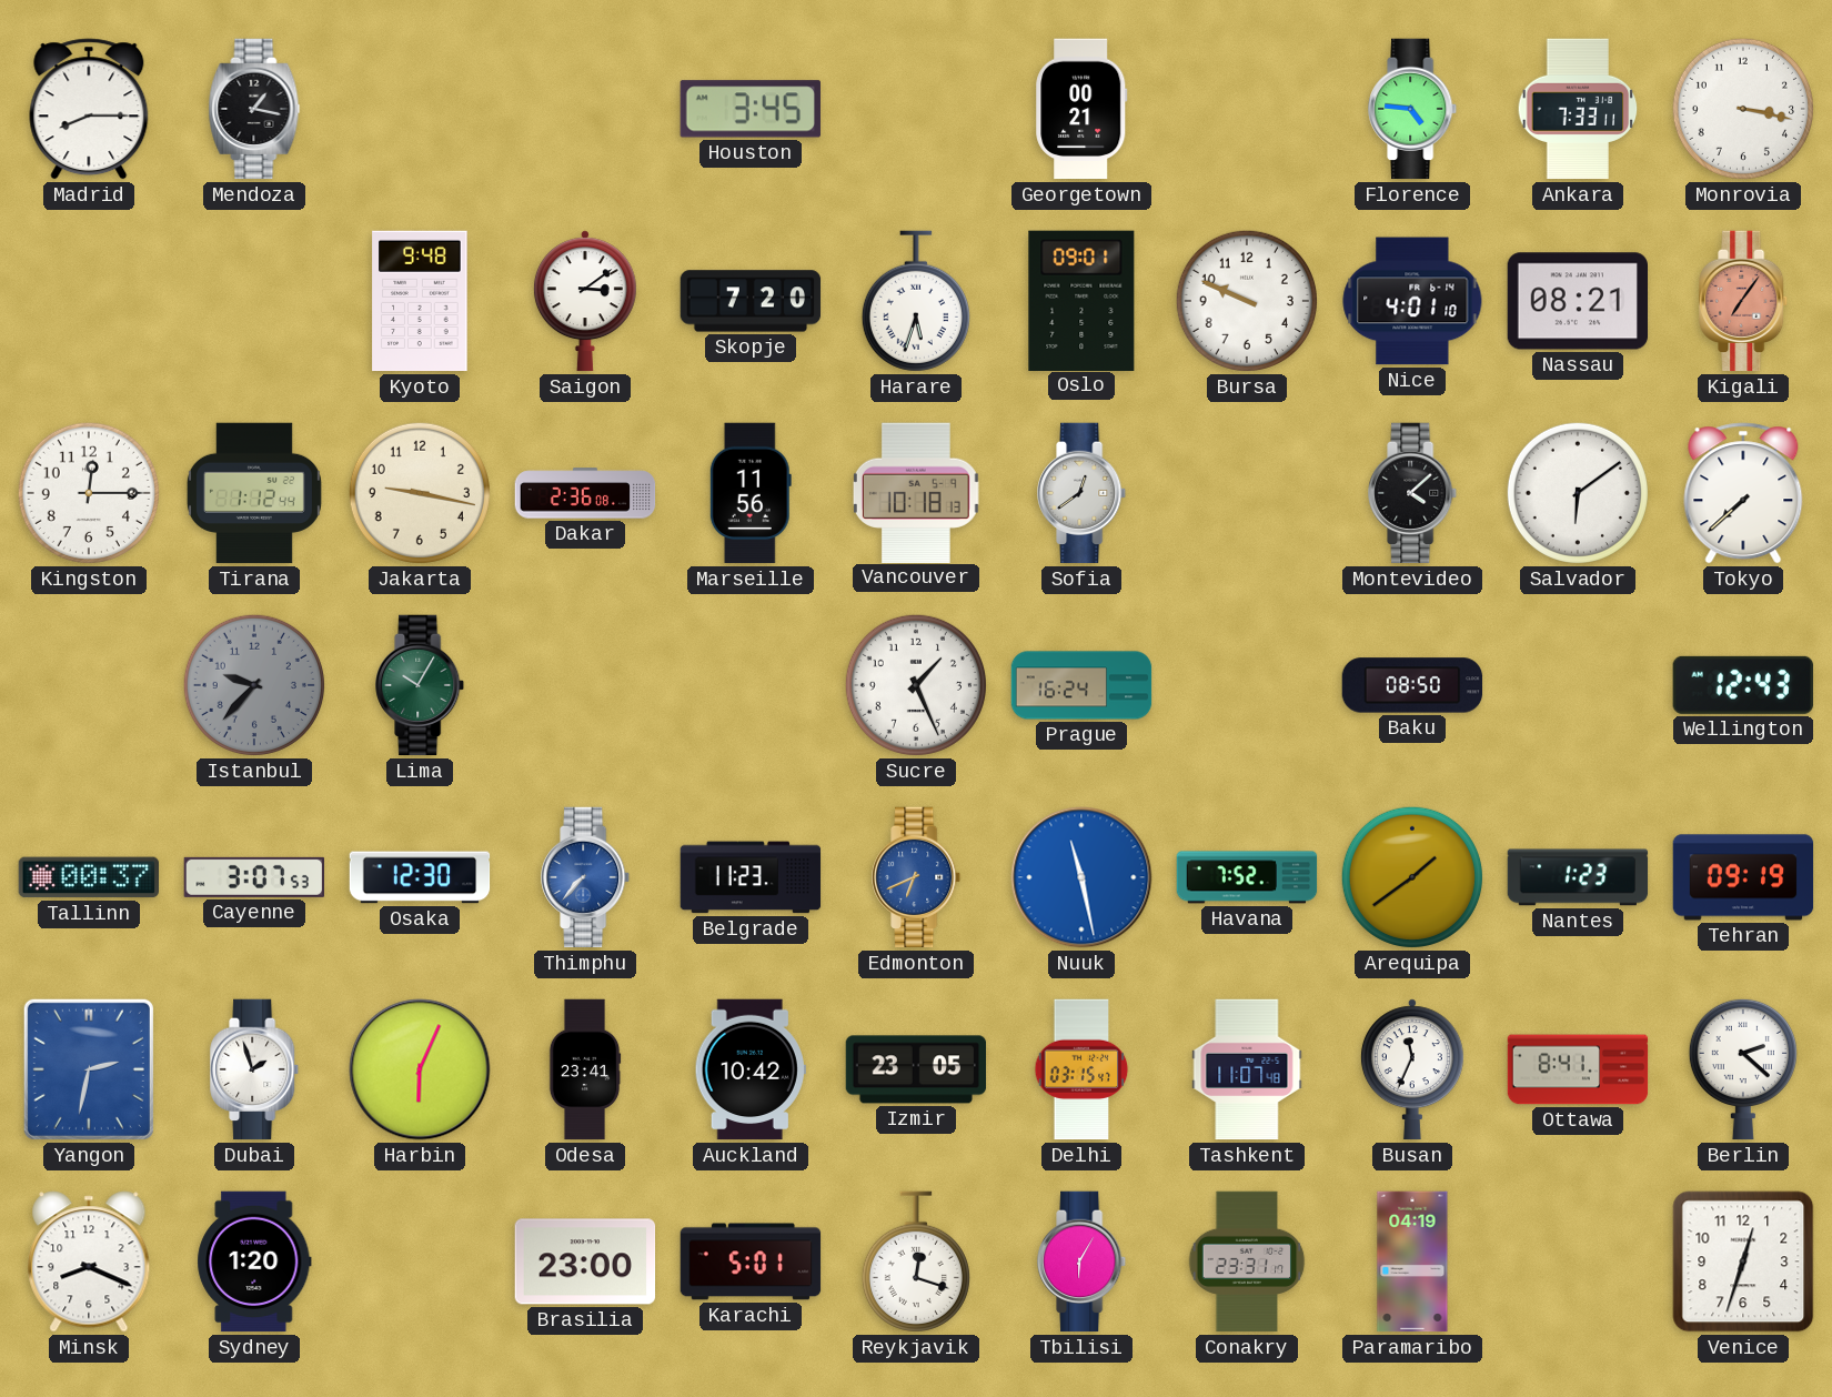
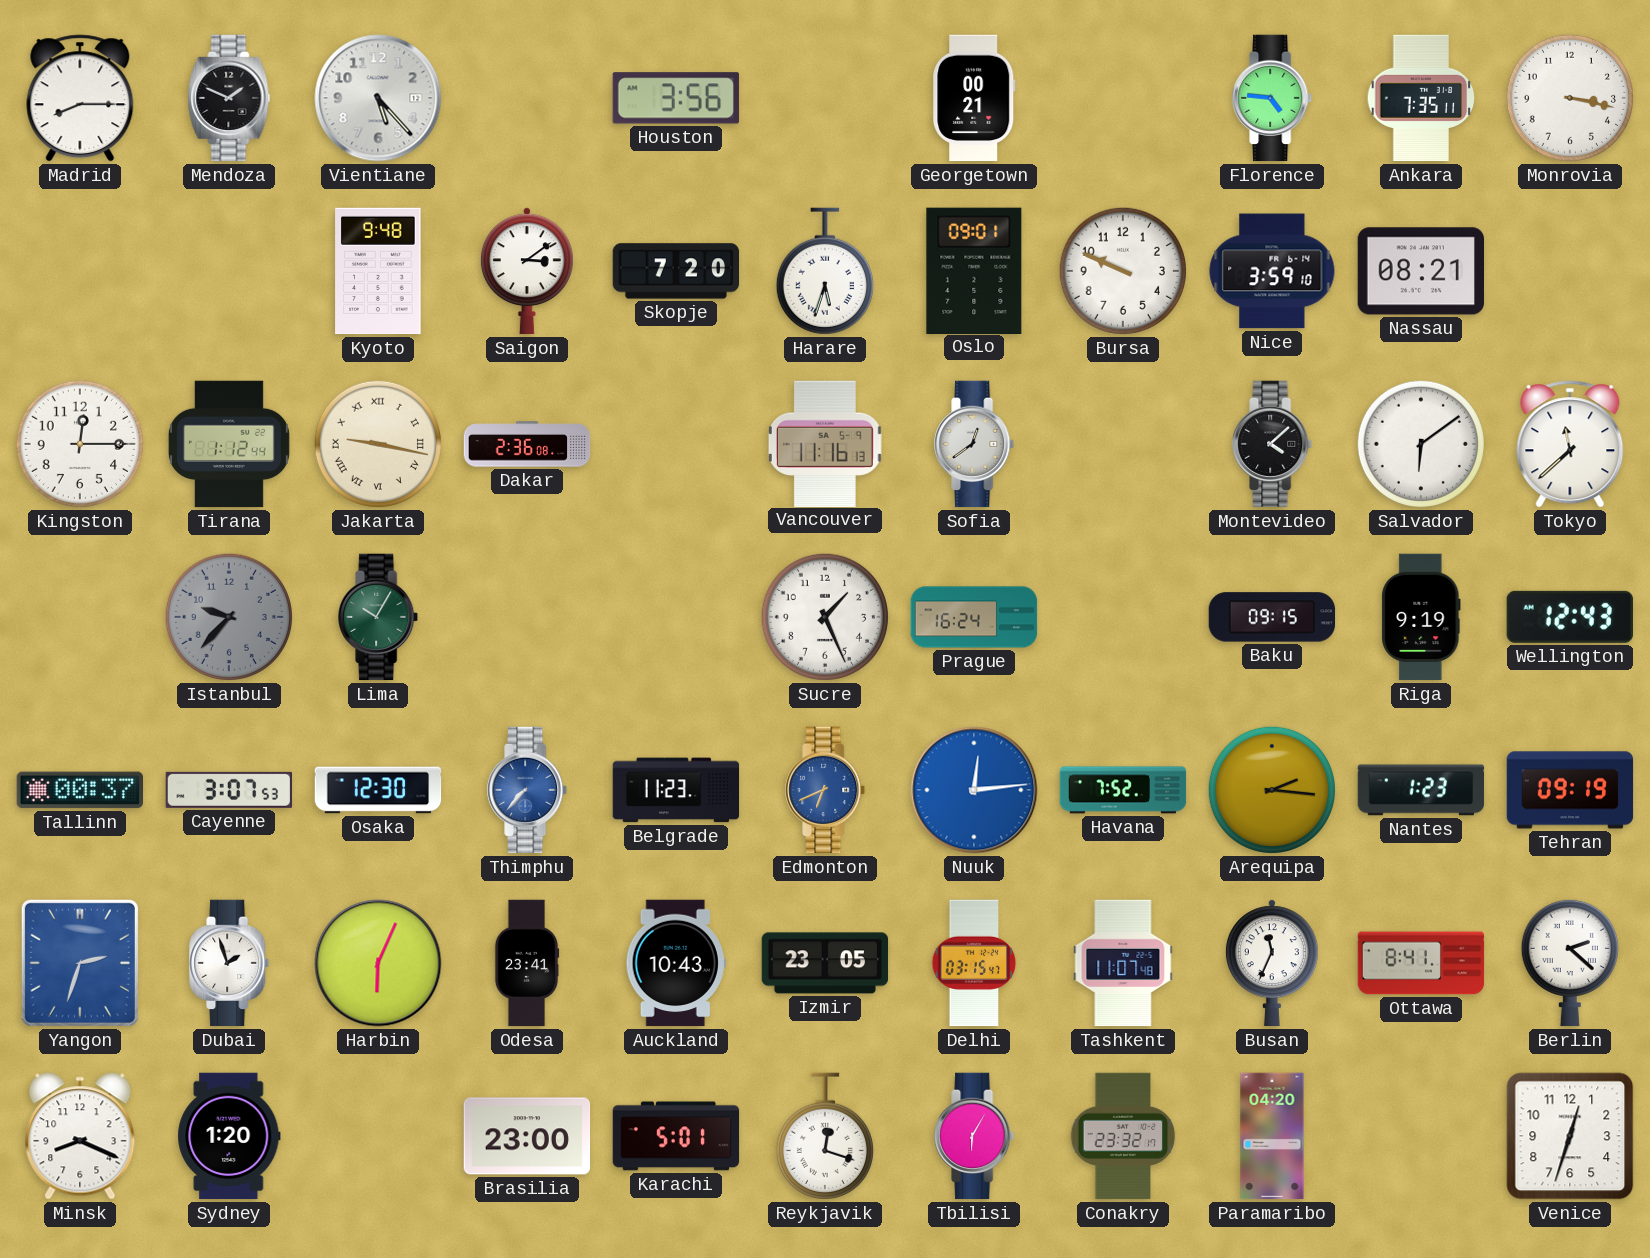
Mendoza: 1:17 -> 1:49
Vientiane: none -> 5:23
Houston: 3:45 -> 3:56
Ankara: 7:33 -> 7:35
Nice: 4:01 -> 3:59
Kigali: 7:06 -> none
Jakarta numerals: Arabic -> Roman
Marseille: 11:56 -> none
Vancouver: 10:18 -> 11:16
Tokyo: 7:38 -> 11:38
Baku: 08:50 -> 09:15
Riga: none -> 9:19
Nuuk: 11:28 -> 12:14
Arequipa: 1:39 -> 2:16
Yangon: 2:32 -> 2:33
Auckland: 10:42 -> 10:43
Conakry: 23:31 -> 23:32
Paramaribo: 04:19 -> 04:20
